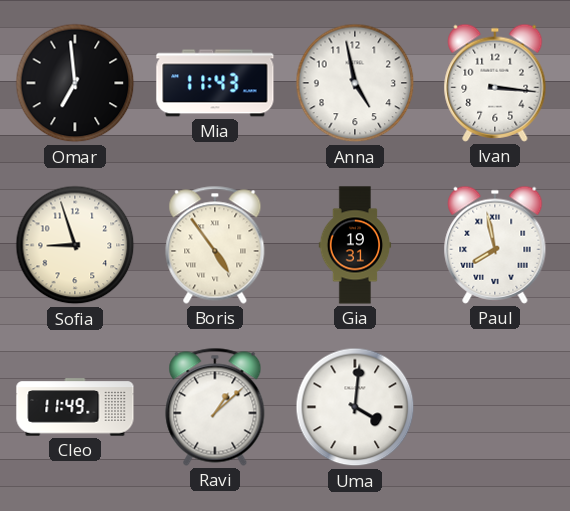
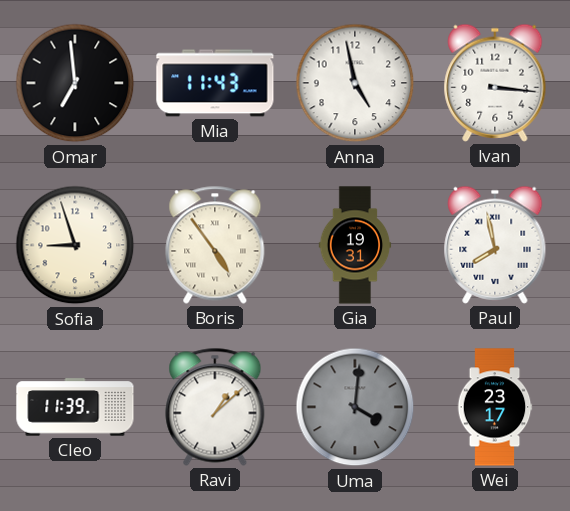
Cleo: 11:49 -> 11:39
Uma dial: white -> grey
Wei: none -> 23:17
